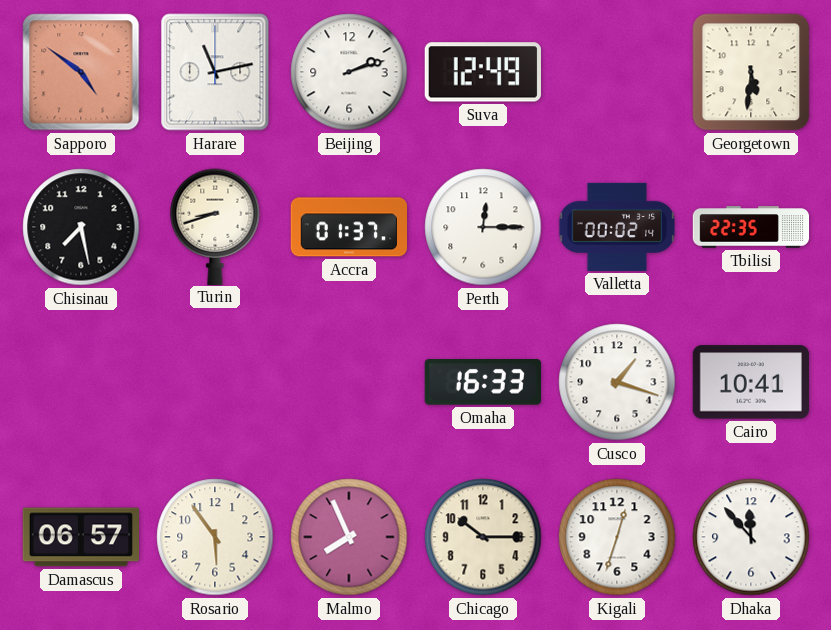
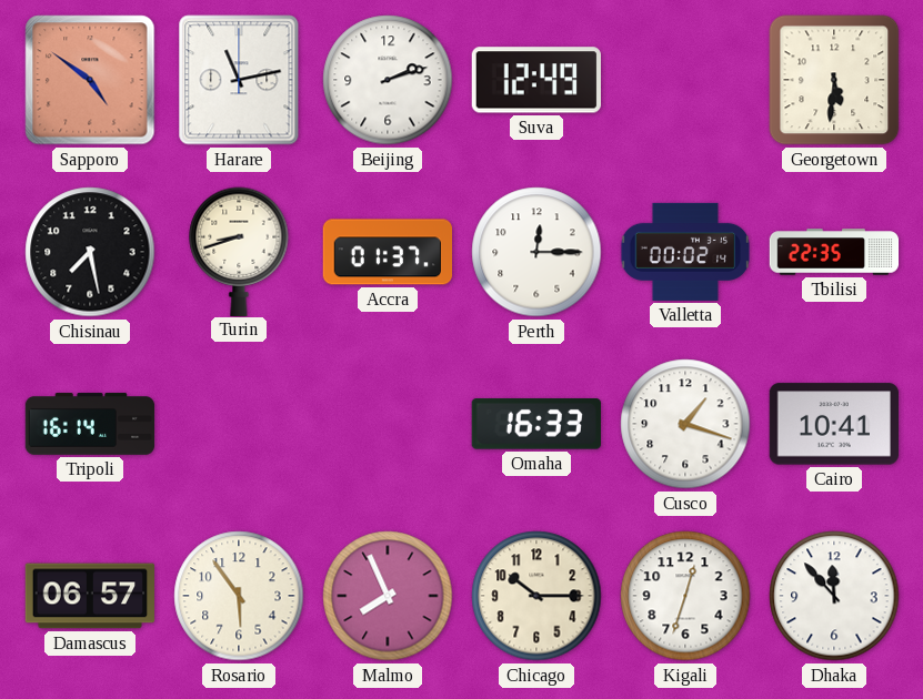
Tripoli: none -> 16:14
